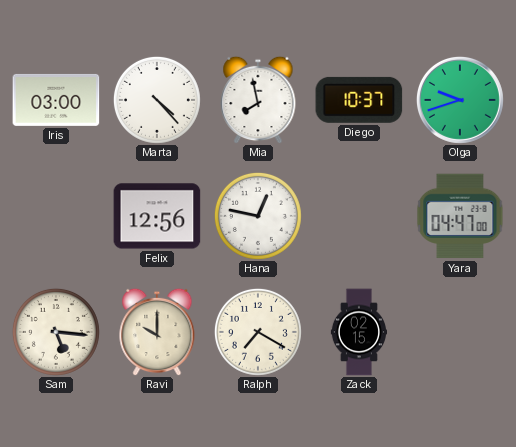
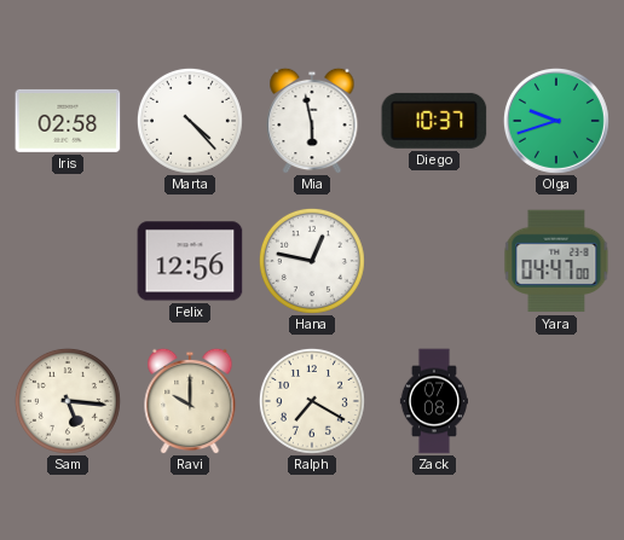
Iris: 03:00 -> 02:58
Mia: 7:58 -> 5:58
Zack: 02:15 -> 07:08
